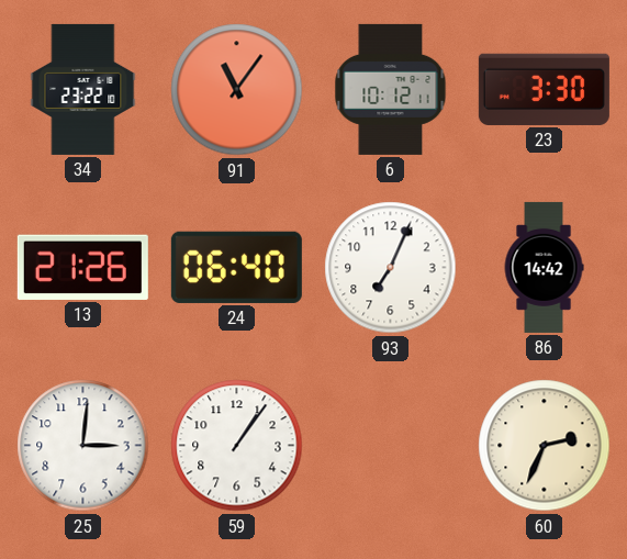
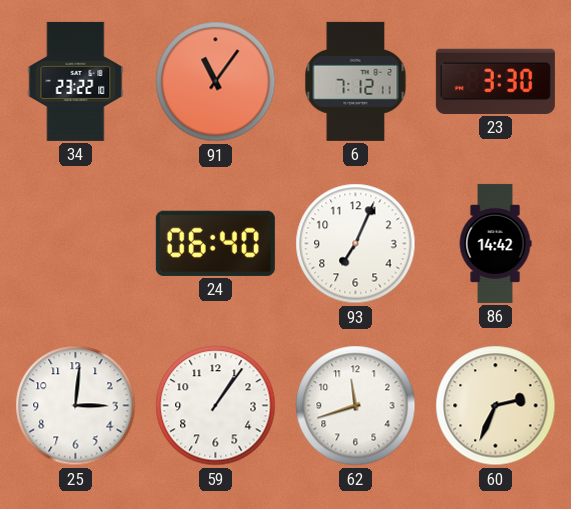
6: 10:12 -> 7:12
13: 21:26 -> none
62: none -> 11:42
